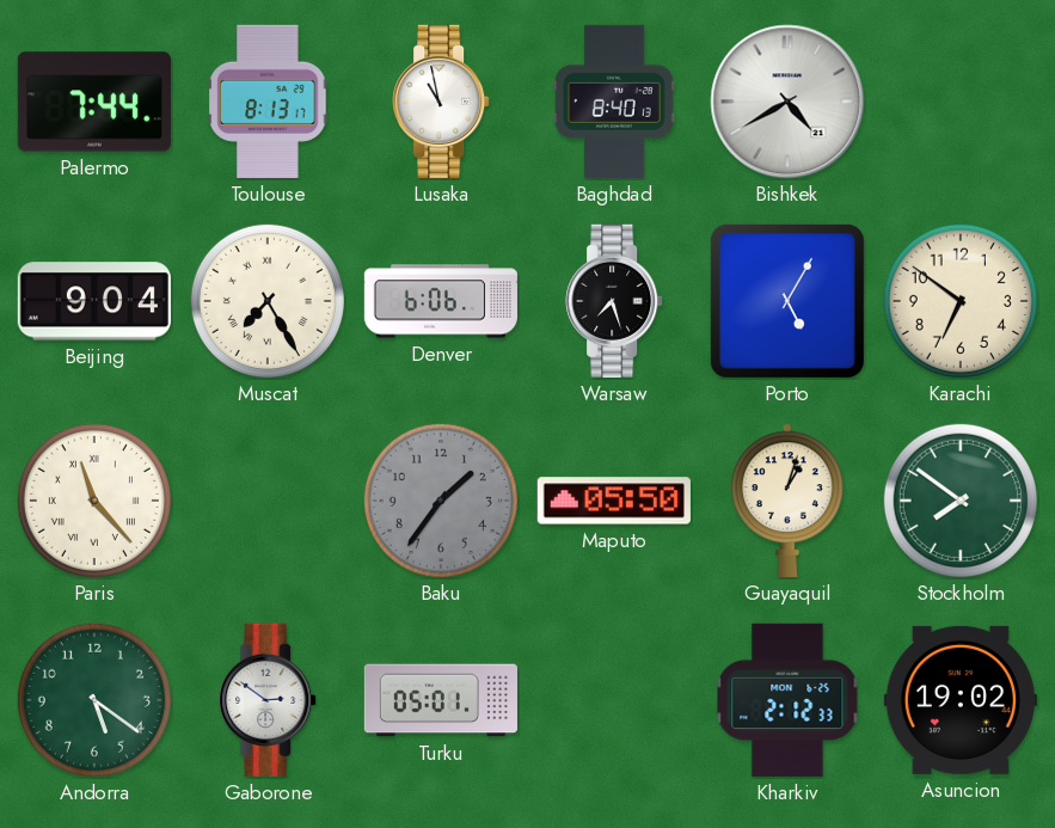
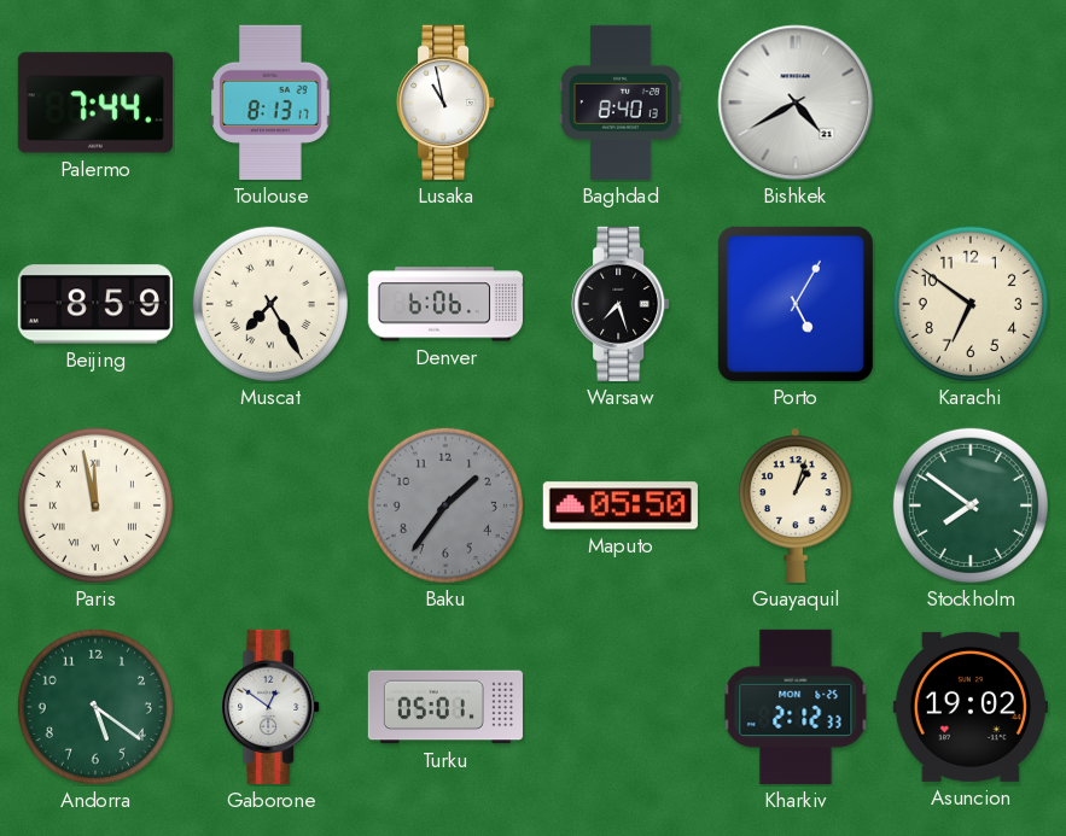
Beijing: 9:04 -> 8:59
Paris: 11:23 -> 11:58
Gaborone: 2:51 -> 12:51
